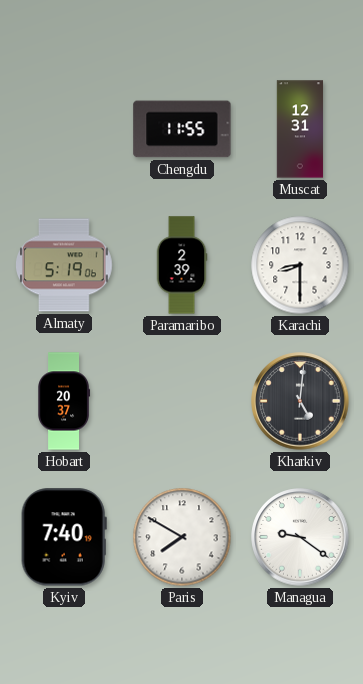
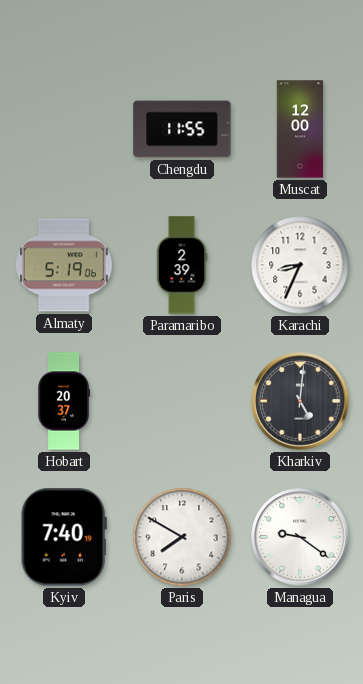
Muscat: 12:31 -> 12:00
Karachi: 8:30 -> 8:34
